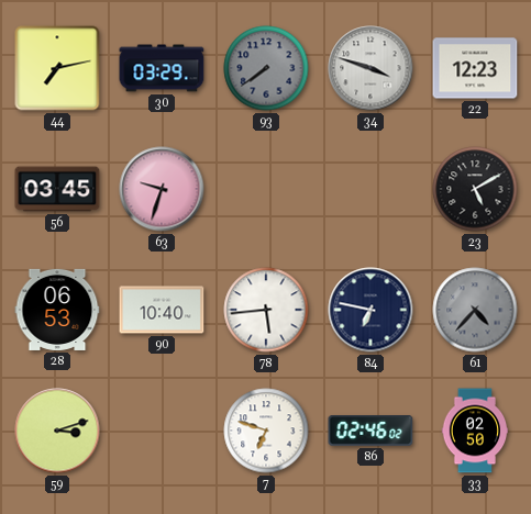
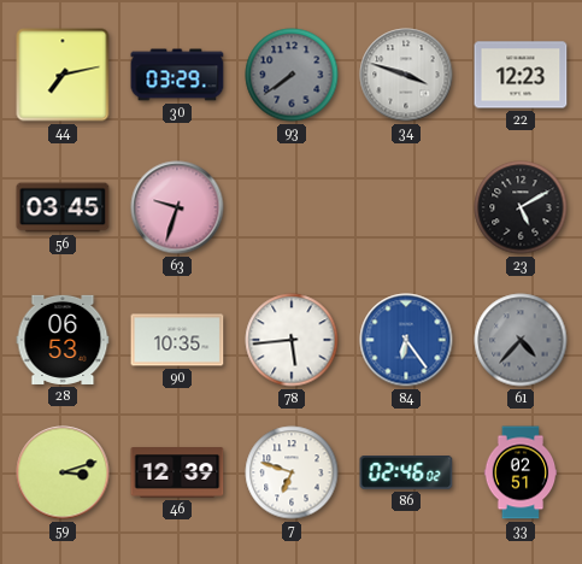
90: 10:40 -> 10:35
84: 6:47 -> 6:24
84 dial: navy -> blue
46: none -> 12:39
33: 02:50 -> 02:51
